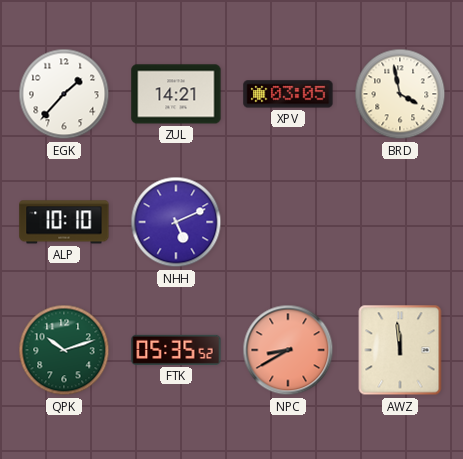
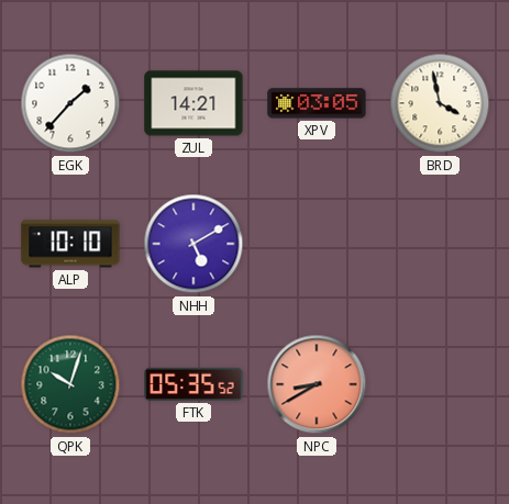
NHH: 5:11 -> 5:10
QPK: 10:12 -> 10:03
AWZ: 11:59 -> none
